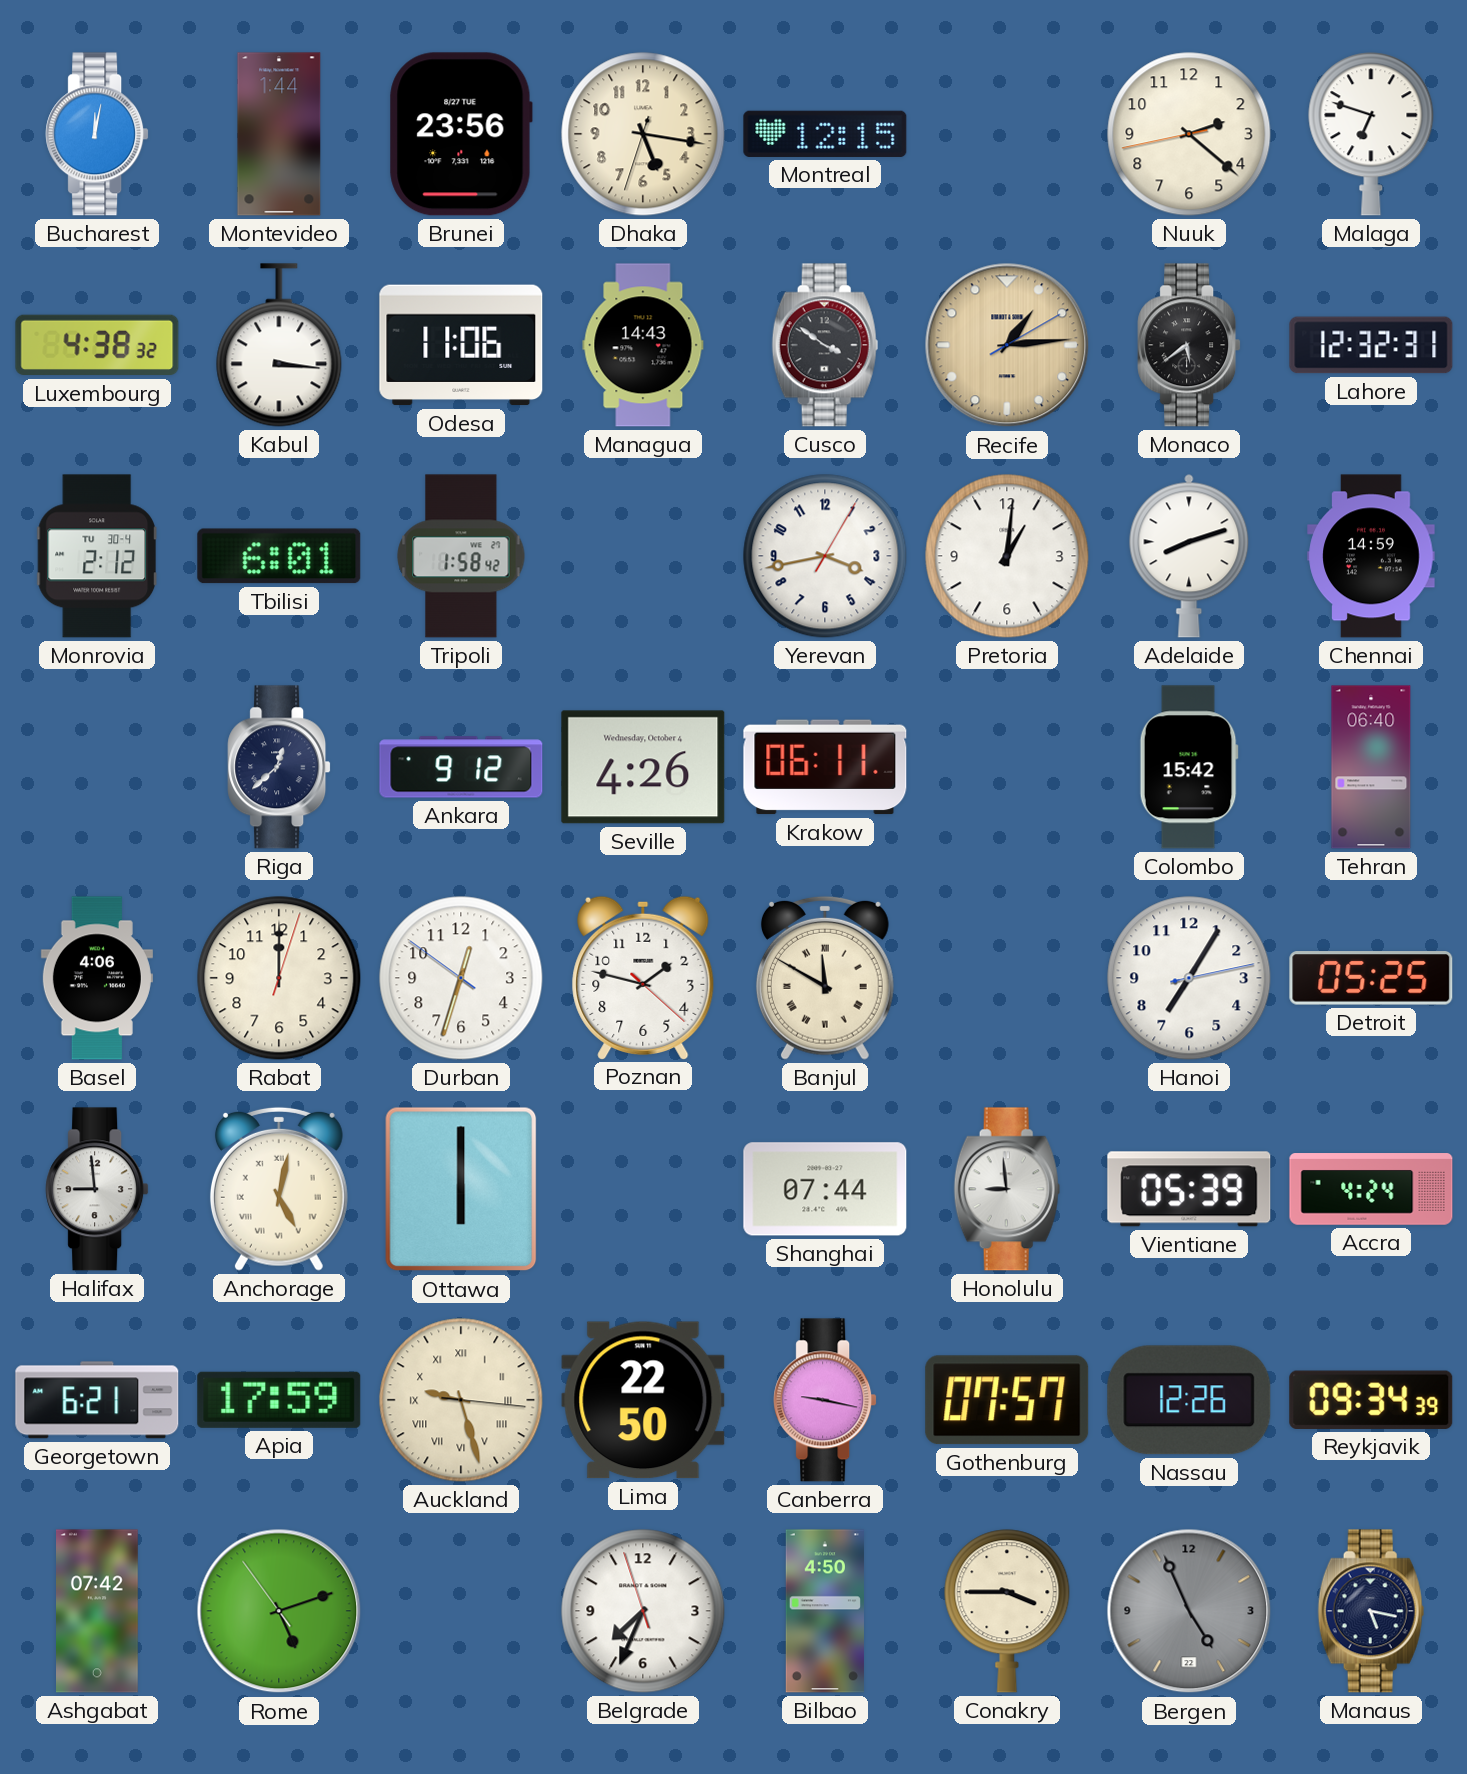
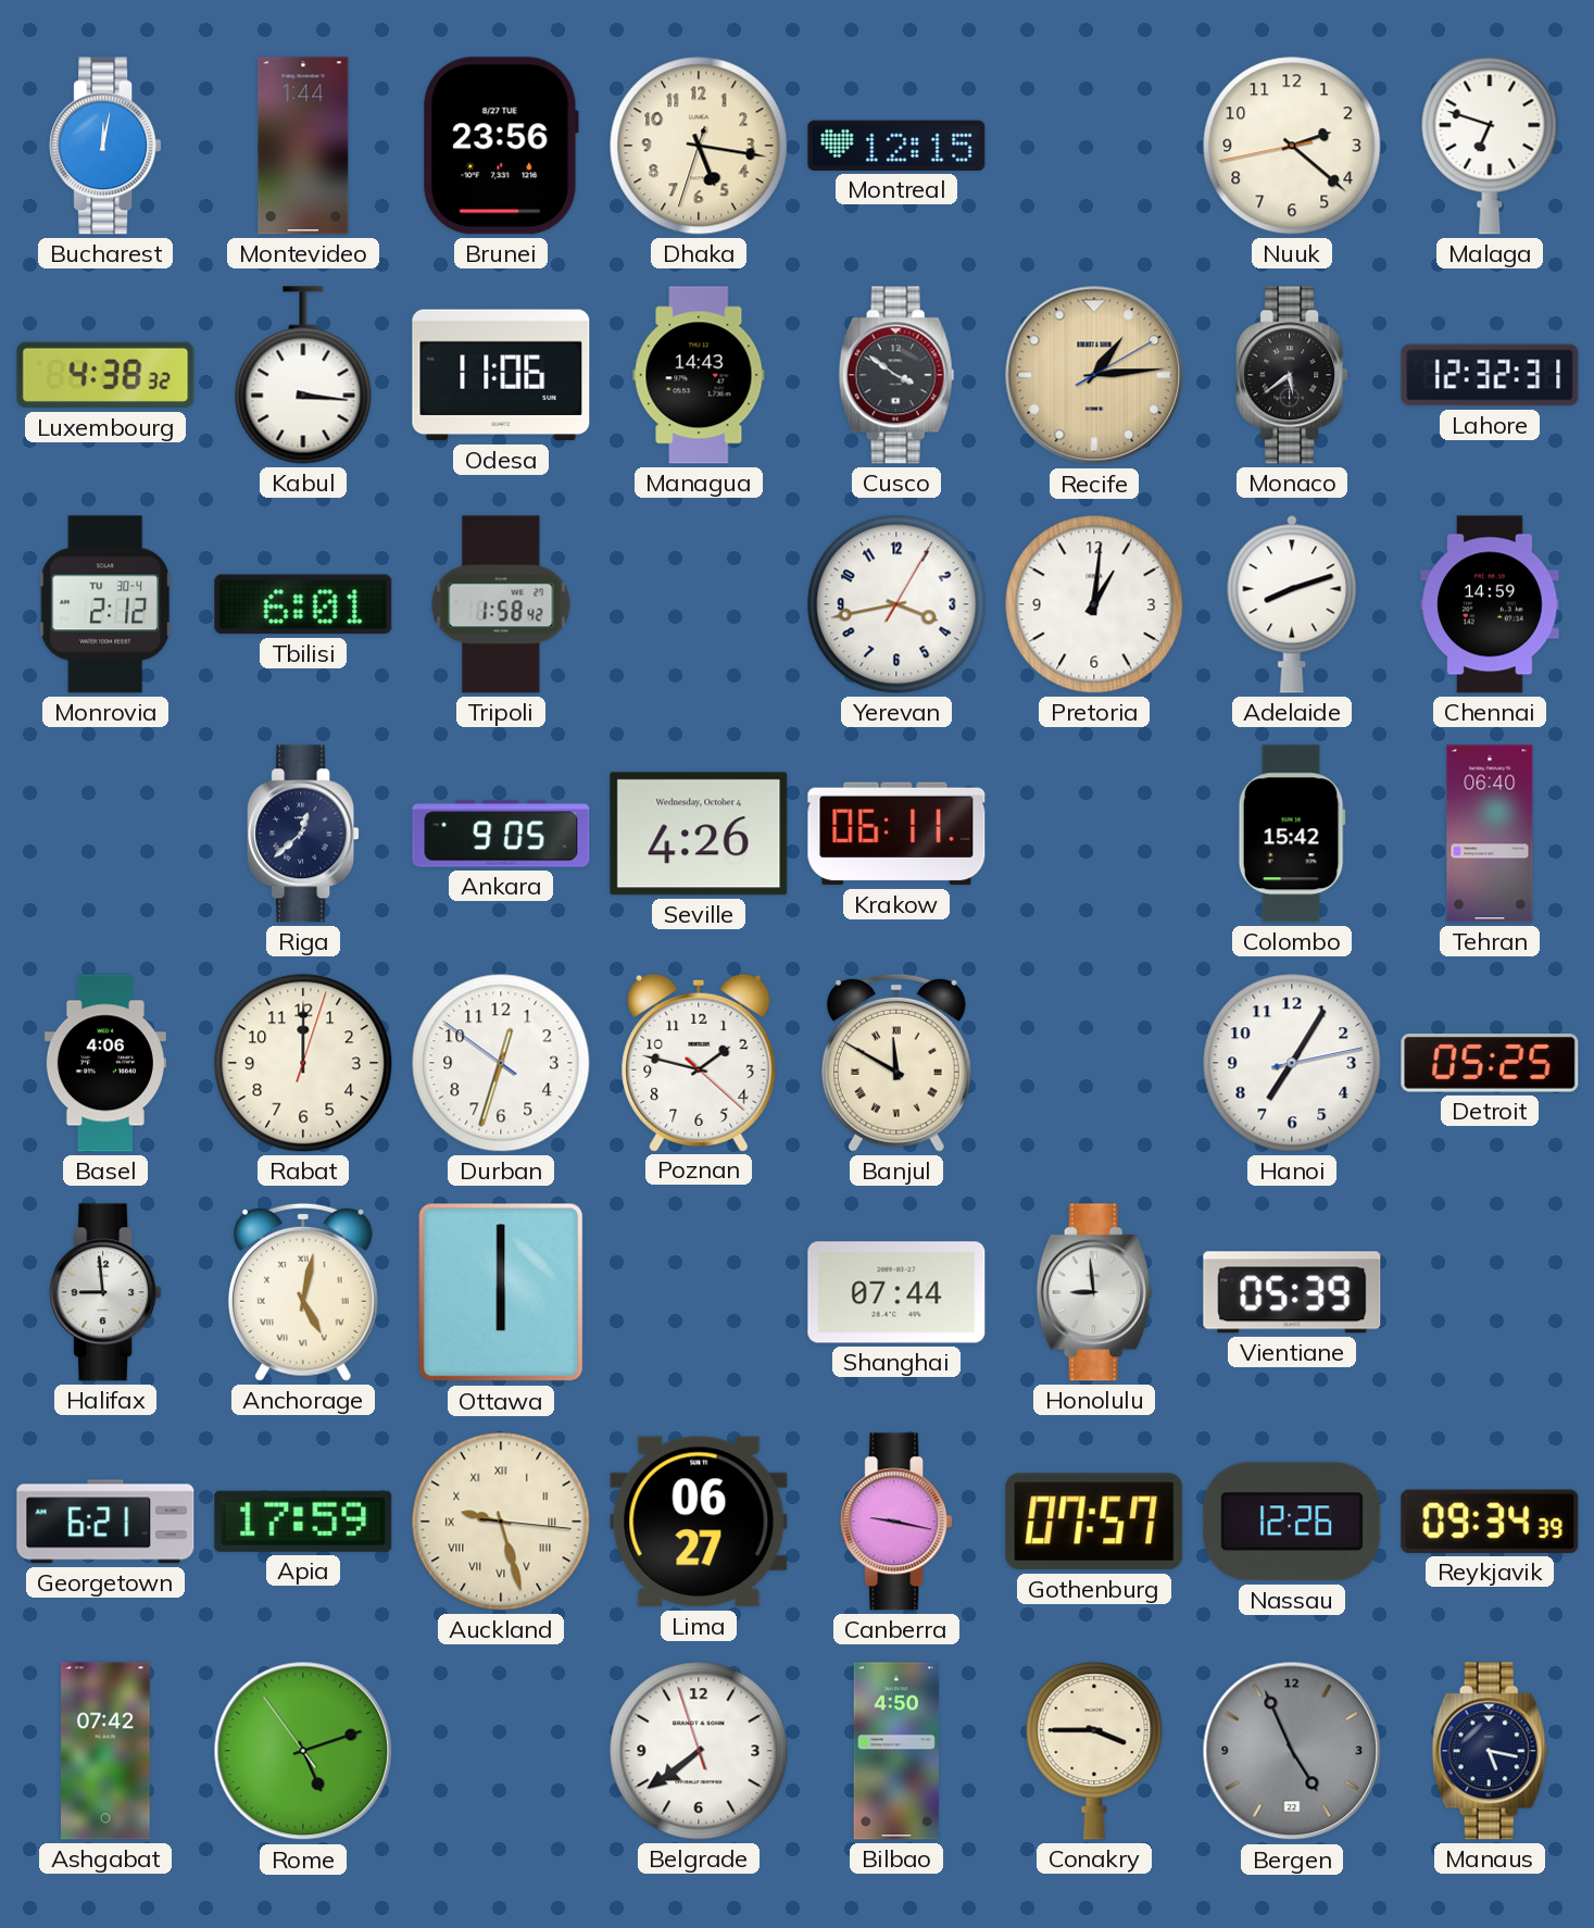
Ankara: 9:12 -> 9:05
Accra: 4:24 -> none
Lima: 22:50 -> 06:27
Belgrade: 7:33 -> 7:38
